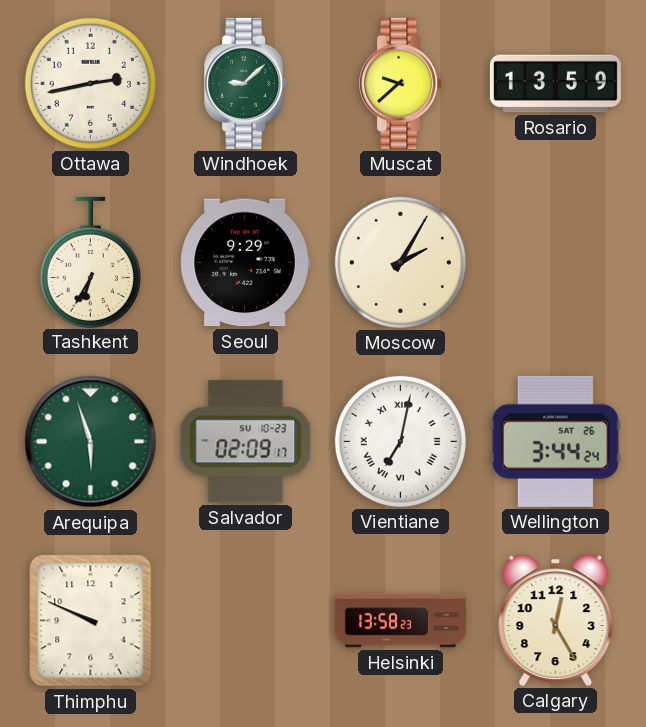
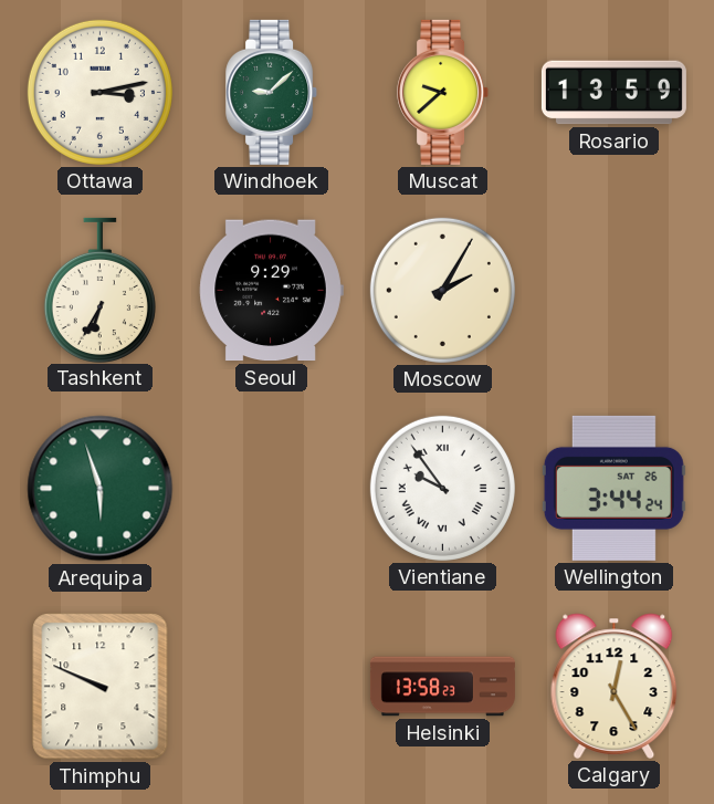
Ottawa: 2:43 -> 3:13
Salvador: 02:09 -> none
Vientiane: 7:02 -> 9:54
